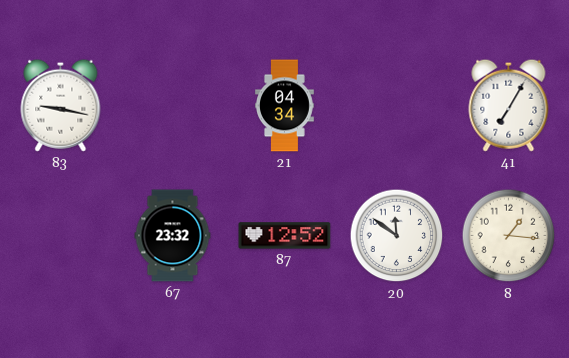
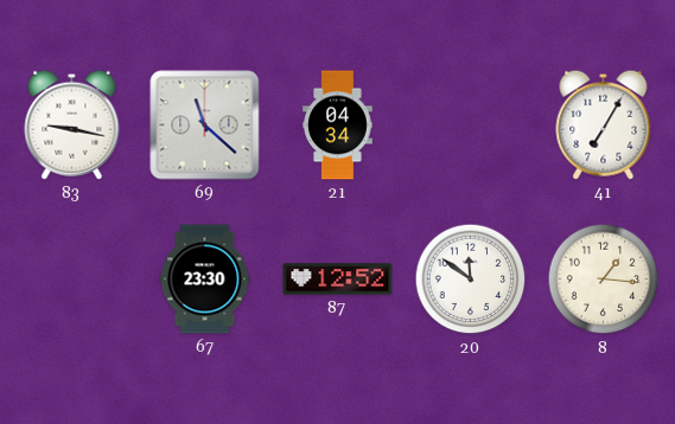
69: none -> 11:22
67: 23:32 -> 23:30
